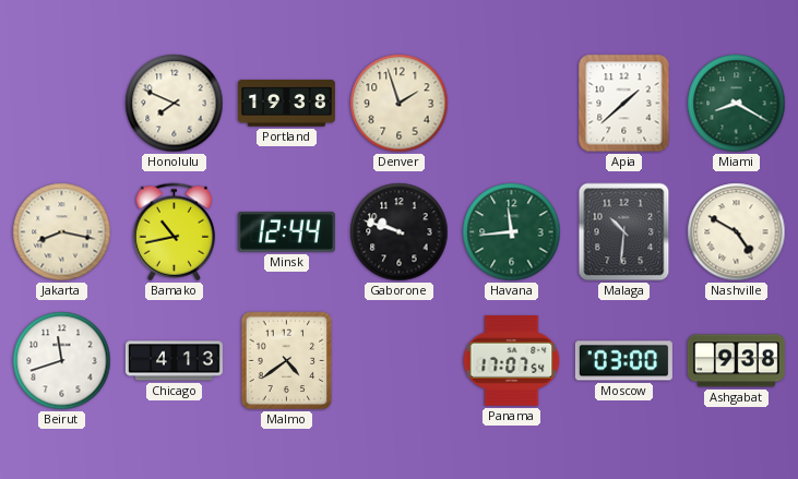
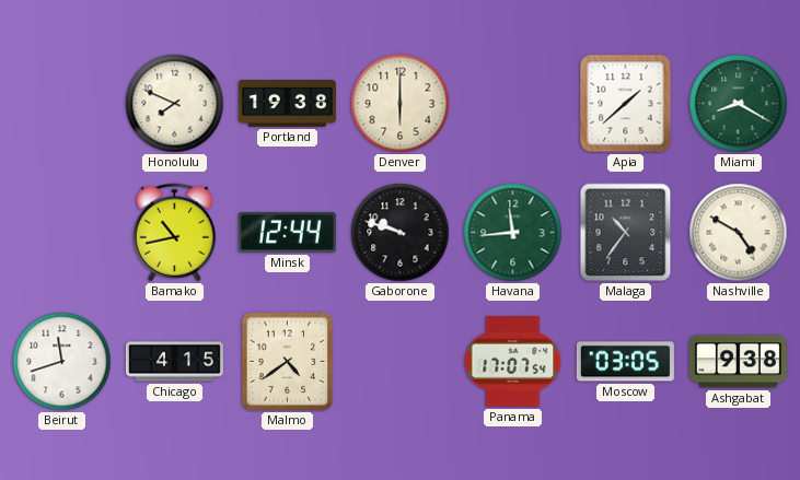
Denver: 1:57 -> 6:00
Jakarta: 8:17 -> none
Malaga: 10:31 -> 10:36
Chicago: 4:13 -> 4:15
Moscow: 03:00 -> 03:05
